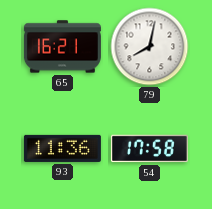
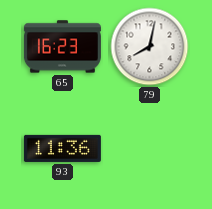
65: 16:21 -> 16:23
54: 17:58 -> none
